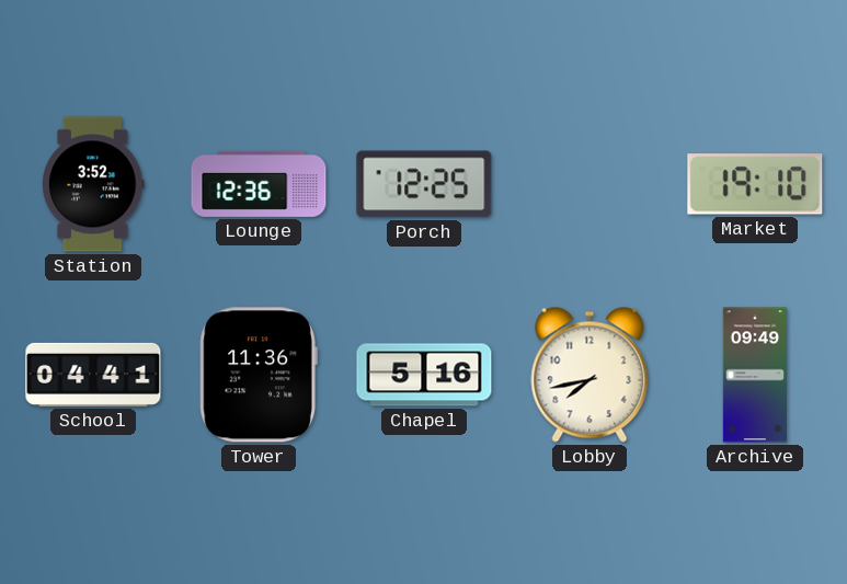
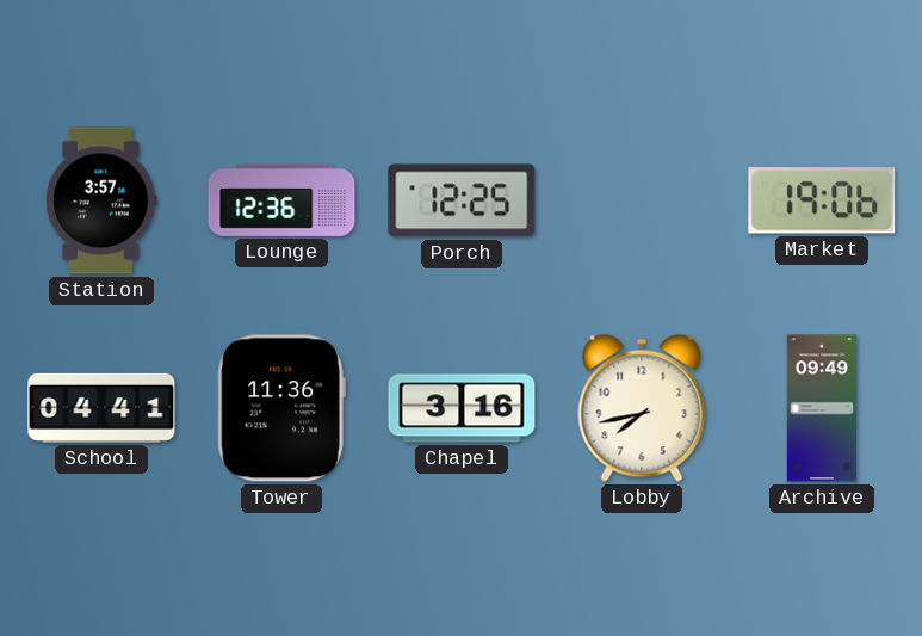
Station: 3:52 -> 3:57
Market: 19:10 -> 19:06
Chapel: 5:16 -> 3:16
